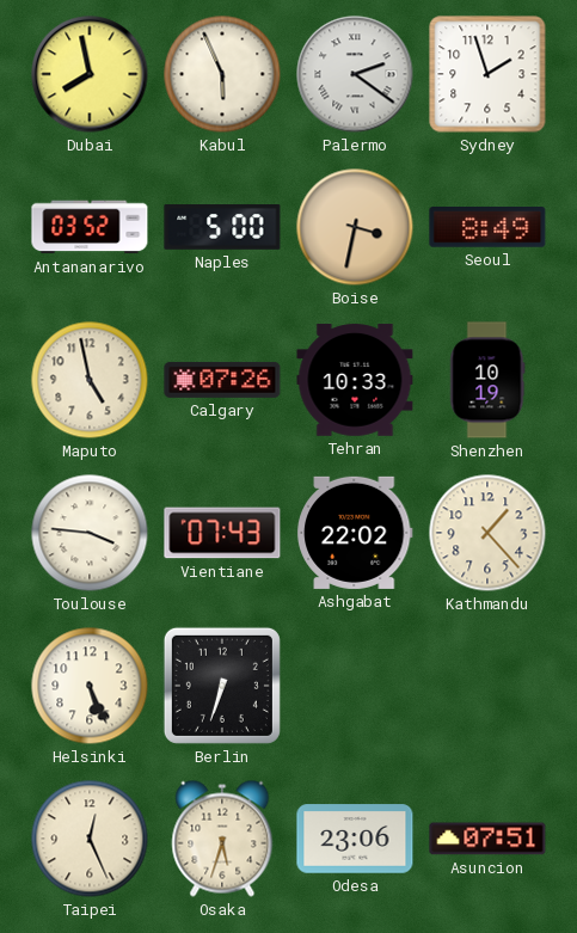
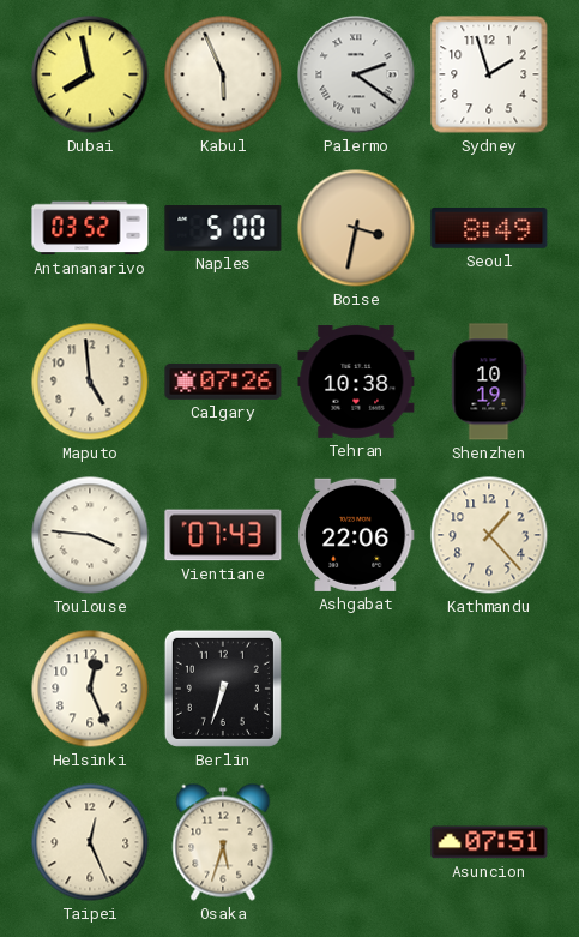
Maputo: 4:58 -> 4:59
Tehran: 10:33 -> 10:38
Ashgabat: 22:02 -> 22:06
Helsinki: 5:26 -> 12:26
Odesa: 23:06 -> none
